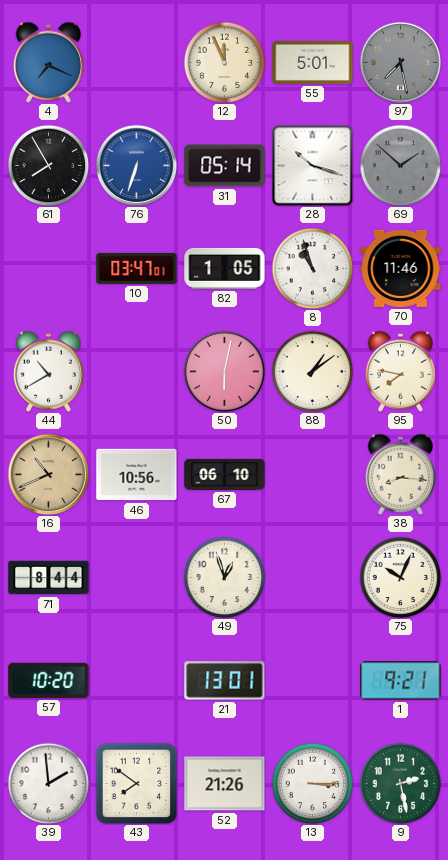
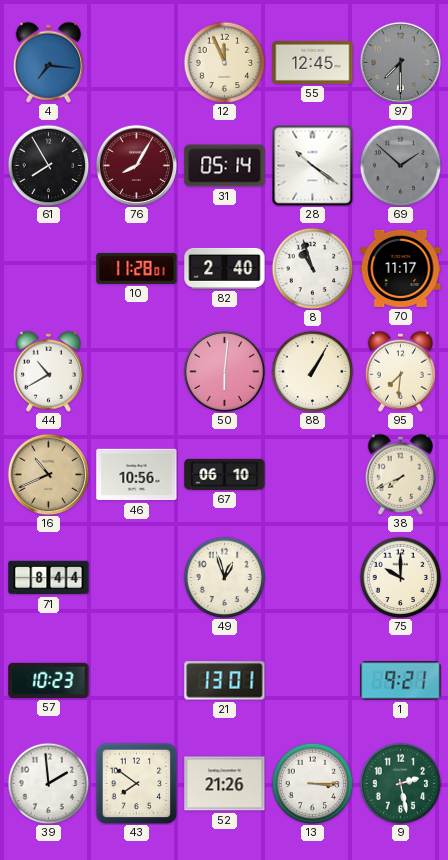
4: 7:19 -> 7:16
55: 5:01 -> 12:45
97: 7:28 -> 7:30
76: 6:33 -> 8:05
76 dial: blue -> burgundy
28: 10:18 -> 10:21
10: 03:47 -> 11:28
82: 1:05 -> 2:40
70: 11:46 -> 11:17
50: 6:02 -> 6:01
88: 1:09 -> 1:05
95: 7:47 -> 7:31
38: 8:16 -> 7:41
75: 10:04 -> 10:00
57: 10:20 -> 10:23
